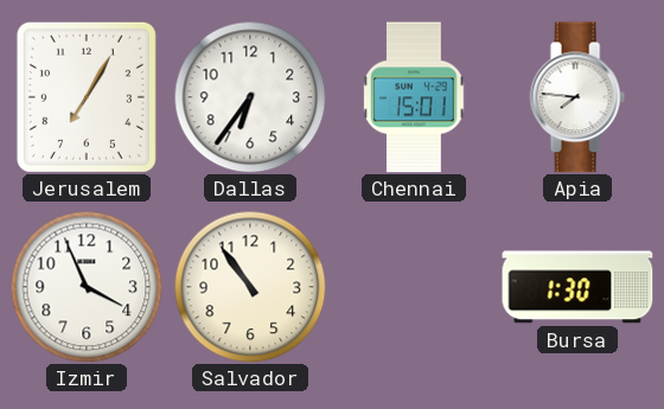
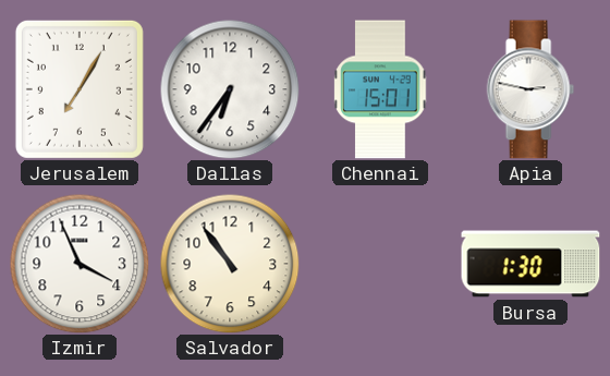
Apia: 7:46 -> 2:47
